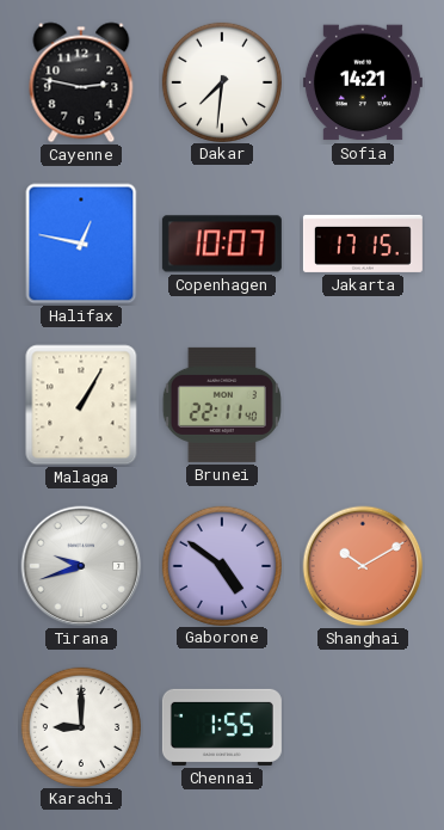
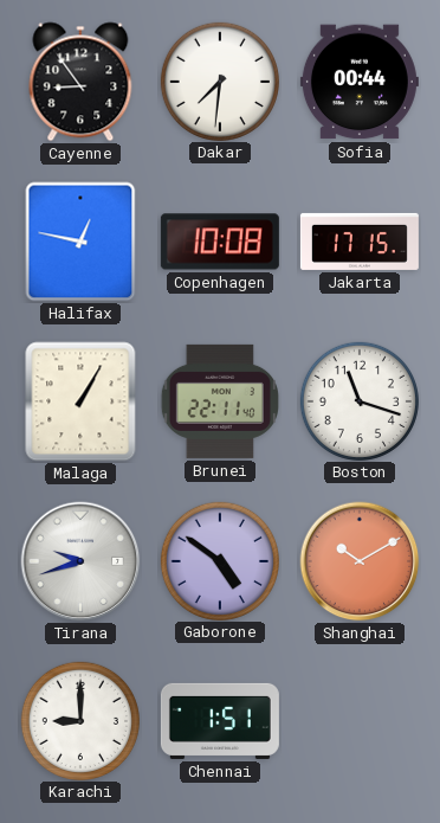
Cayenne: 2:47 -> 8:54
Sofia: 14:21 -> 00:44
Copenhagen: 10:07 -> 10:08
Boston: none -> 11:18
Chennai: 1:55 -> 1:51
